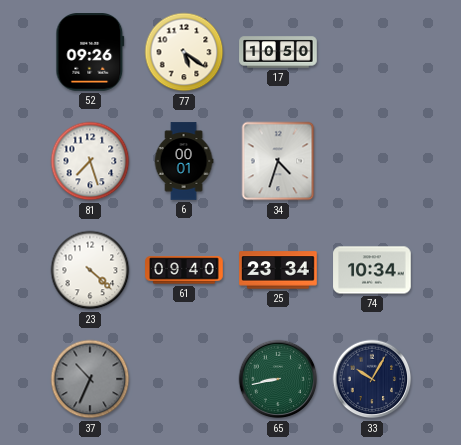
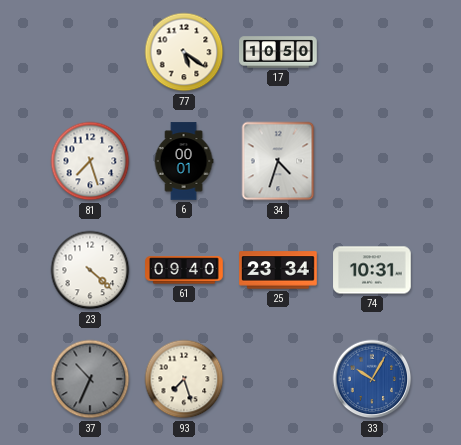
52: 09:26 -> none
74: 10:34 -> 10:31
93: none -> 7:27
65: 8:43 -> none
33 dial: navy -> blue
